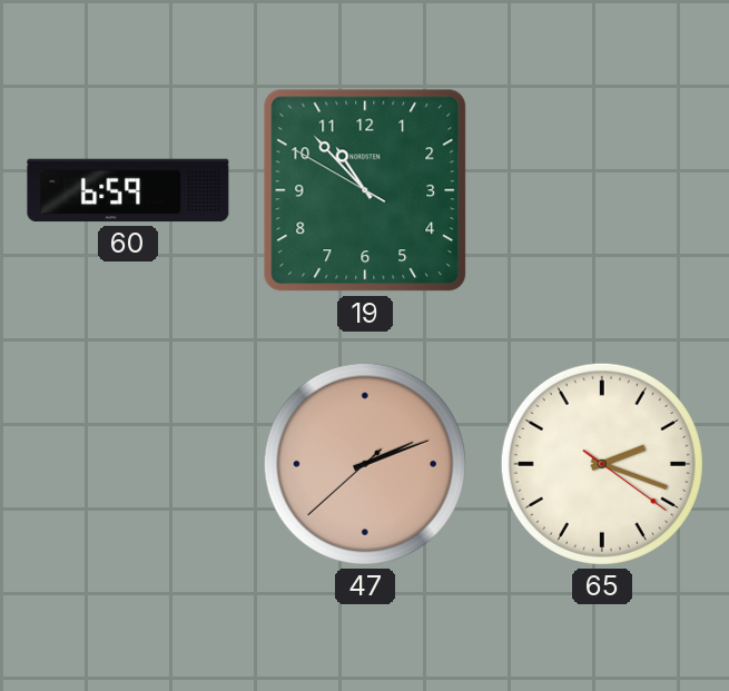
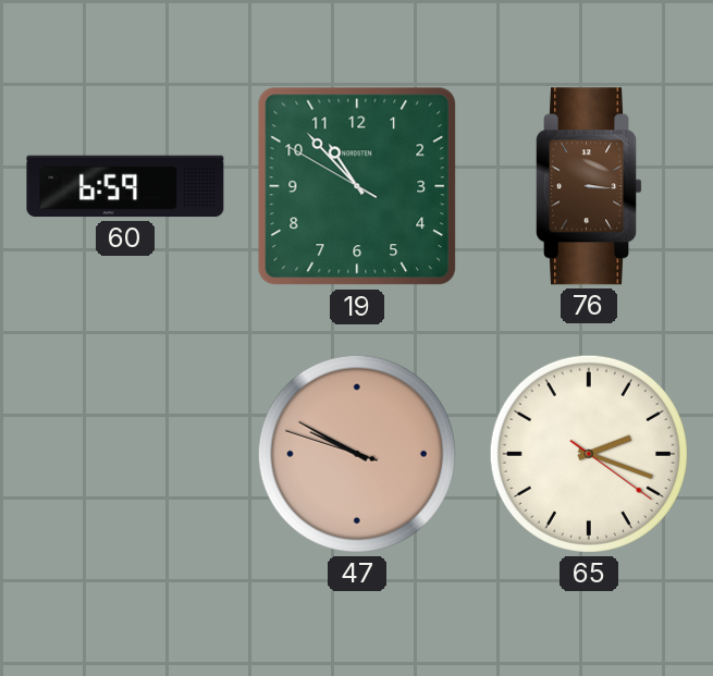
76: none -> 3:16
47: 2:11 -> 9:49
